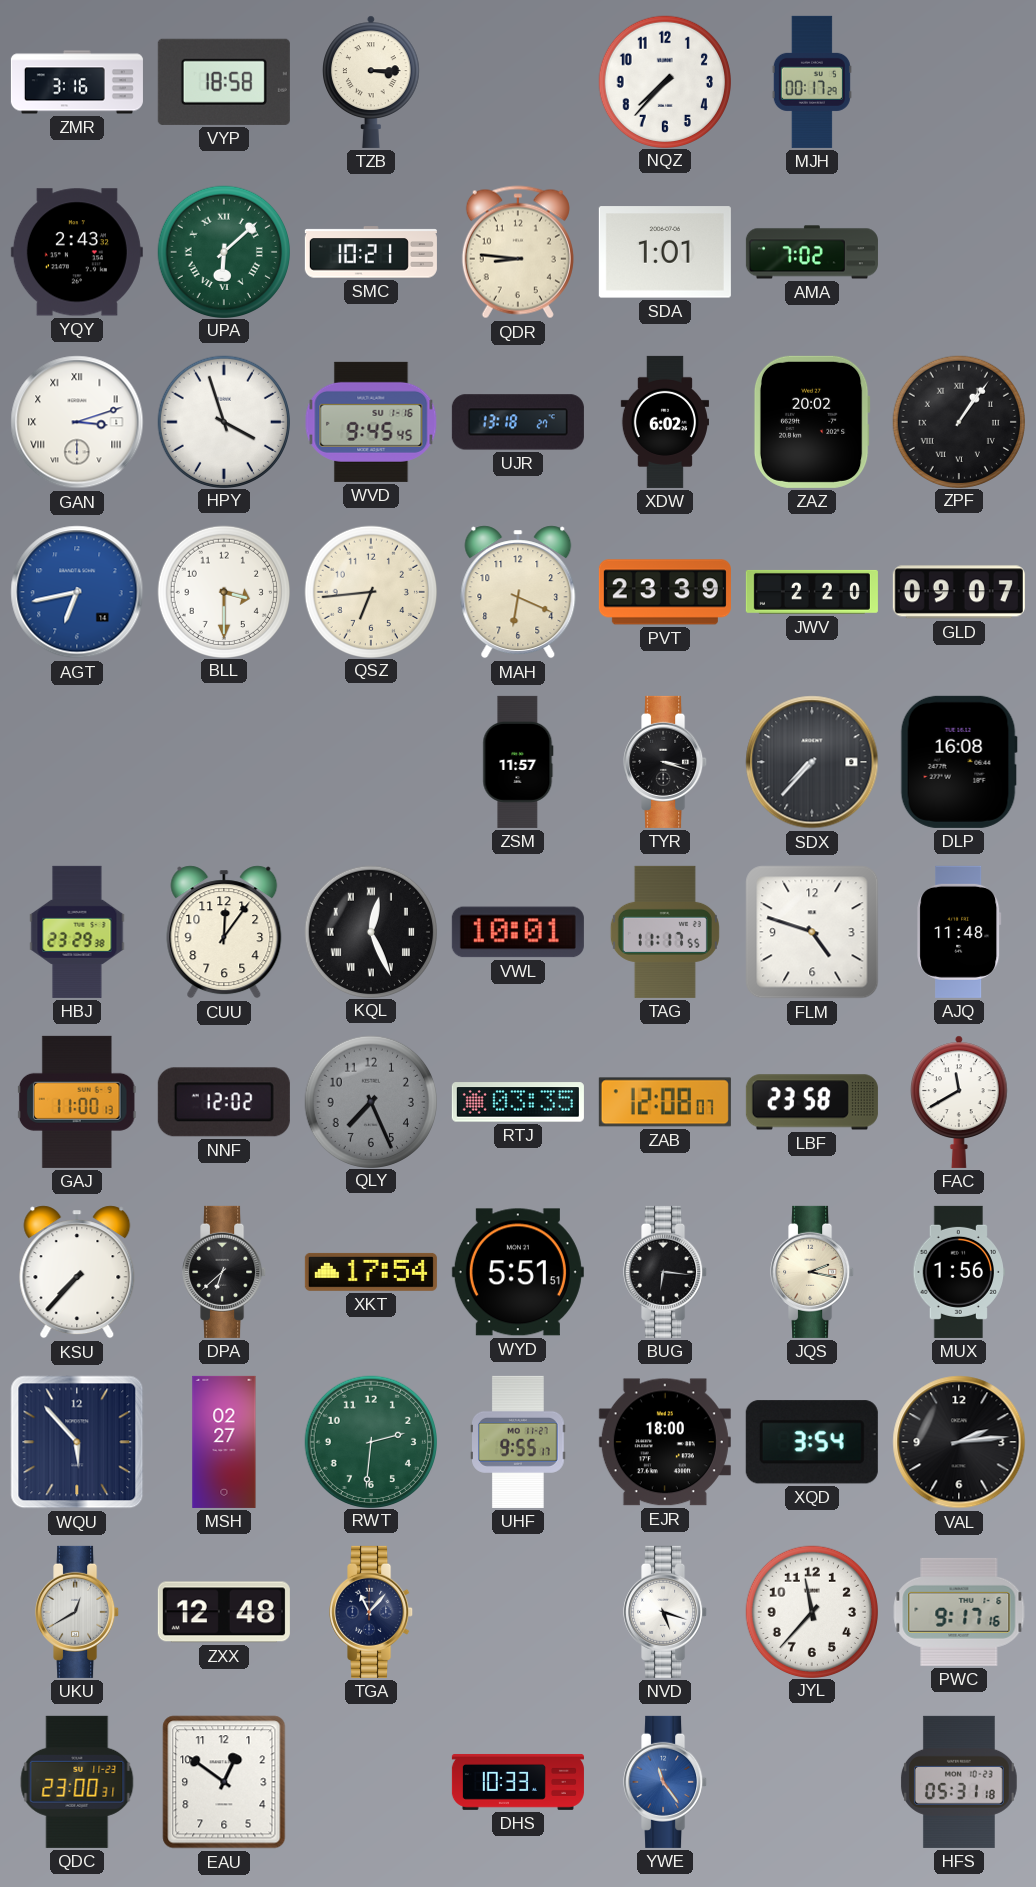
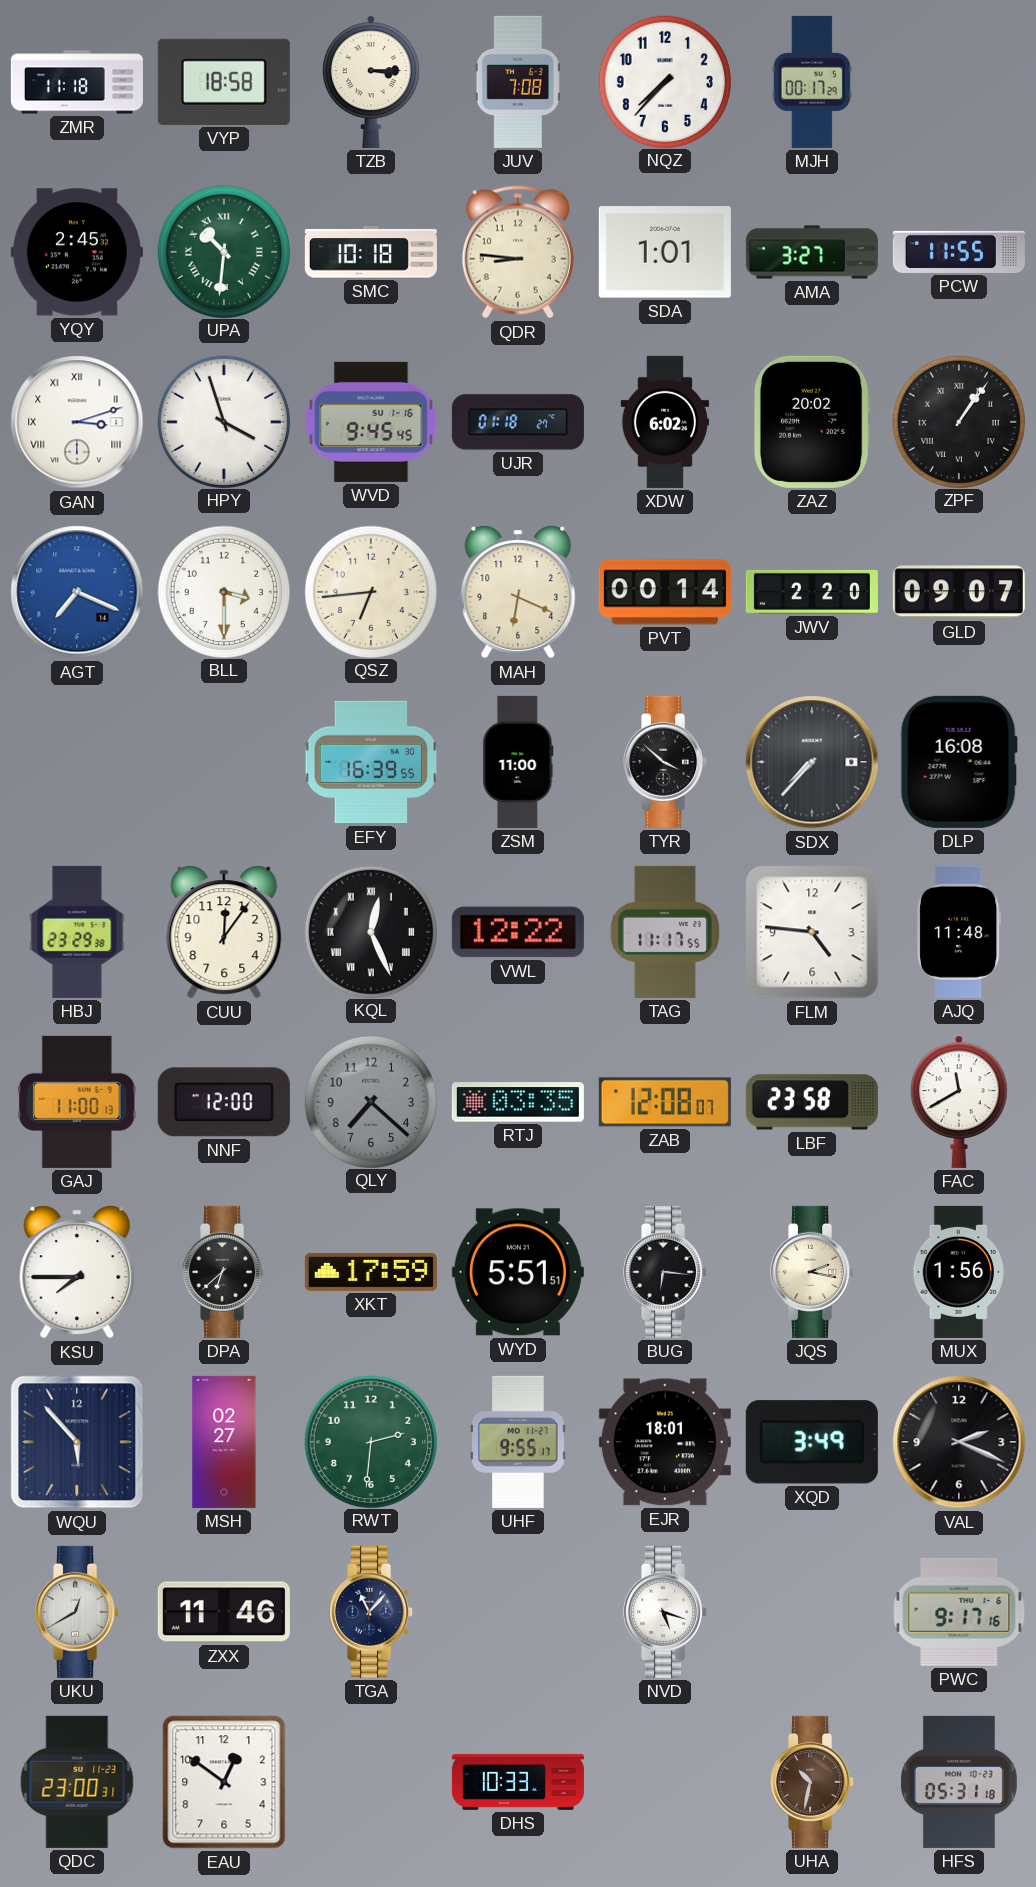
ZMR: 3:16 -> 11:18
JUV: none -> 7:08
YQY: 2:43 -> 2:45
UPA: 6:08 -> 10:31
SMC: 10:21 -> 10:18
AMA: 7:02 -> 3:27
PCW: none -> 11:55
UJR: 13:18 -> 01:18
AGT: 6:43 -> 7:19
PVT: 23:39 -> 00:14
EFY: none -> 16:39
ZSM: 11:57 -> 11:00
TYR: 3:18 -> 3:52
VWL: 10:01 -> 12:22
FLM: 4:48 -> 4:46
NNF: 12:02 -> 12:00
QLY: 7:26 -> 7:22
KSU: 7:37 -> 7:45
XKT: 17:54 -> 17:59
EJR: 18:00 -> 18:01
XQD: 3:54 -> 3:49
VAL: 2:14 -> 2:19
ZXX: 12:48 -> 11:46
JYL: 11:37 -> none
YWE: 11:24 -> none
UHA: none -> 10:32
